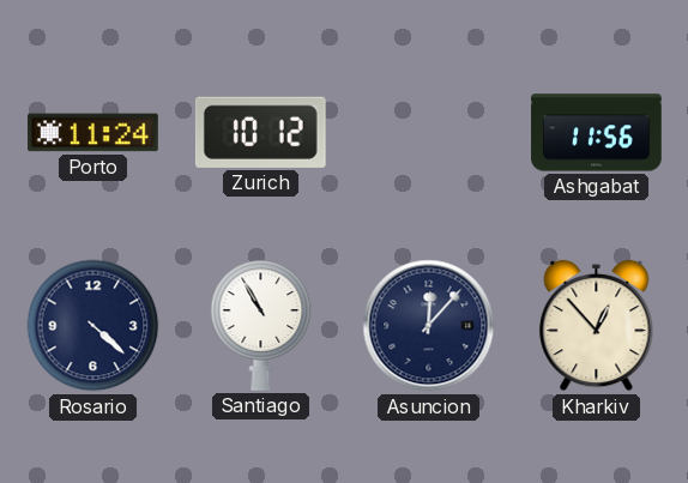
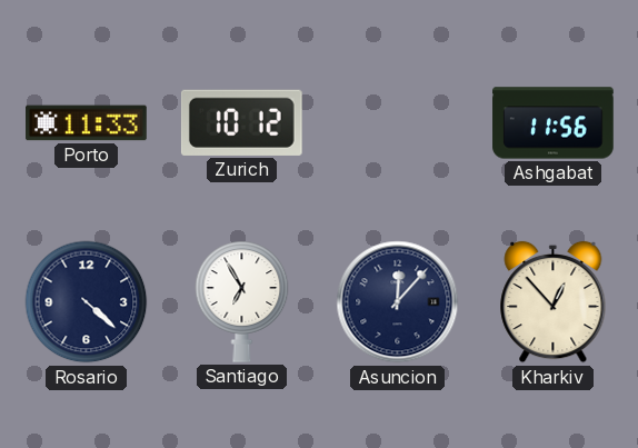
Porto: 11:24 -> 11:33
Santiago: 10:55 -> 6:55
